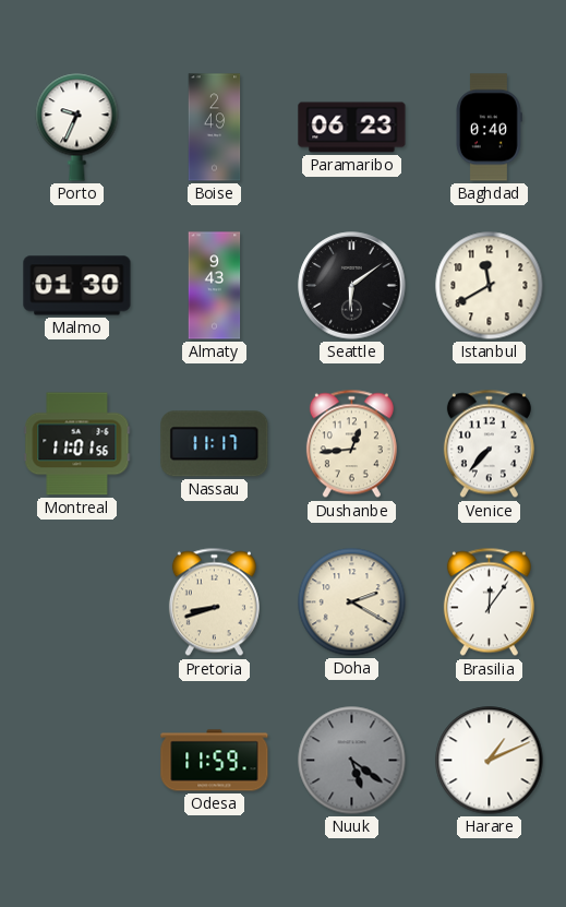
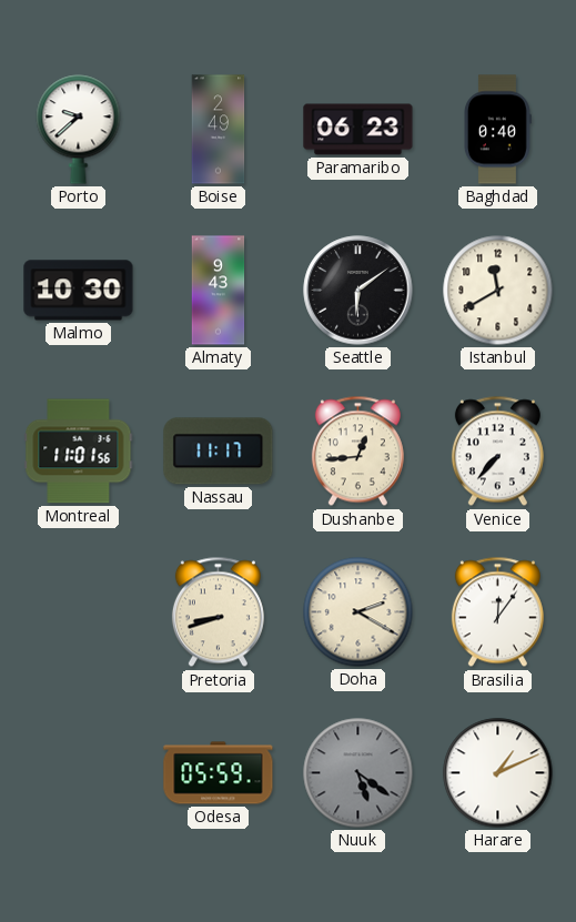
Porto: 9:34 -> 9:38
Malmo: 01:30 -> 10:30
Odesa: 11:59 -> 05:59
